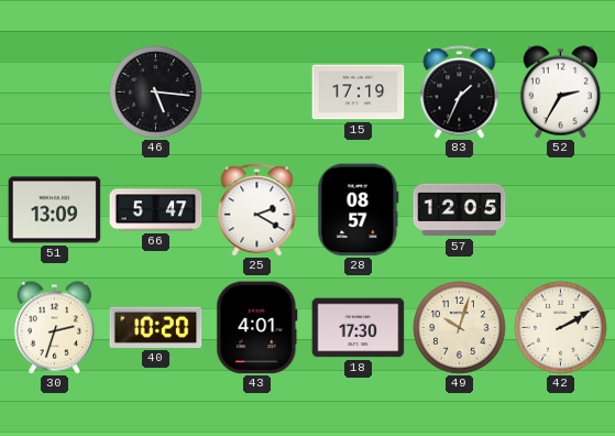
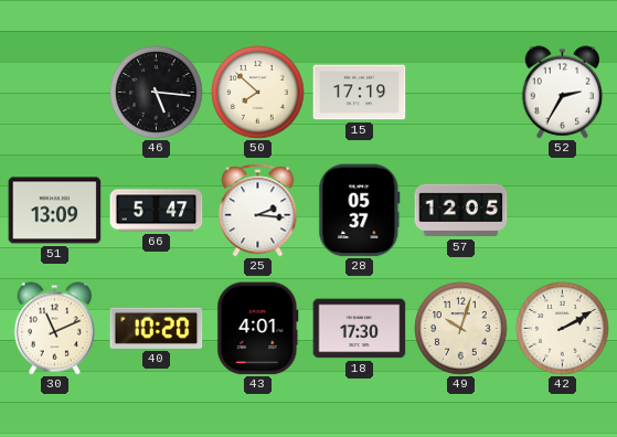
50: none -> 7:52
83: 1:34 -> none
25: 2:20 -> 2:16
28: 08:57 -> 05:37
30: 2:33 -> 11:11
